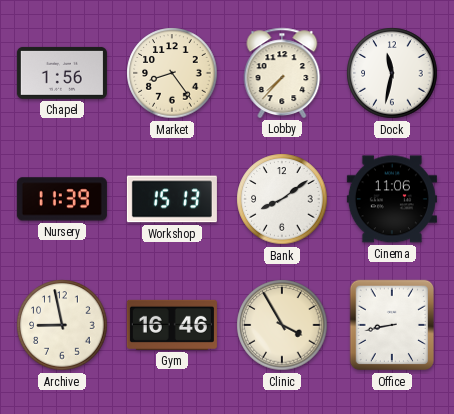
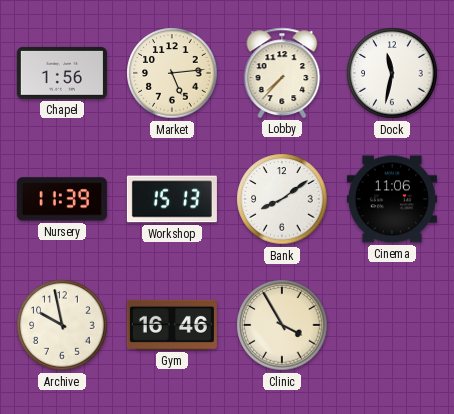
Market: 8:24 -> 5:14
Archive: 8:58 -> 9:58
Office: 8:43 -> none
